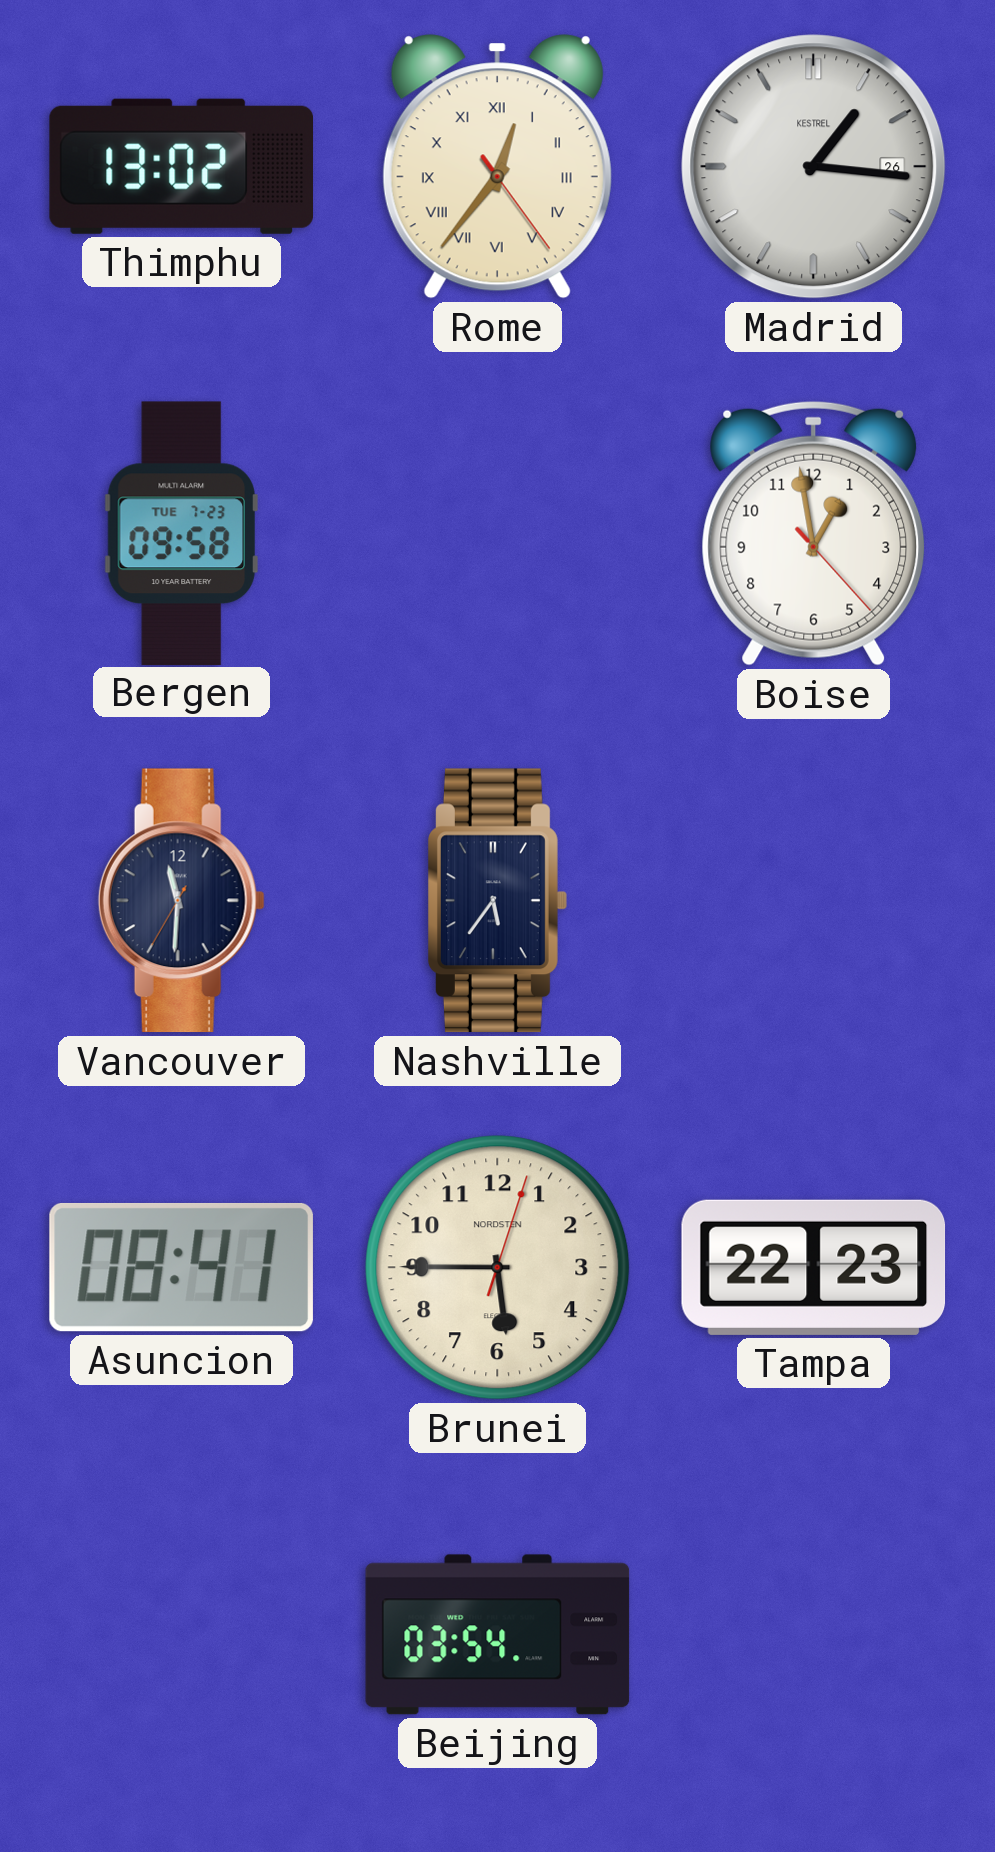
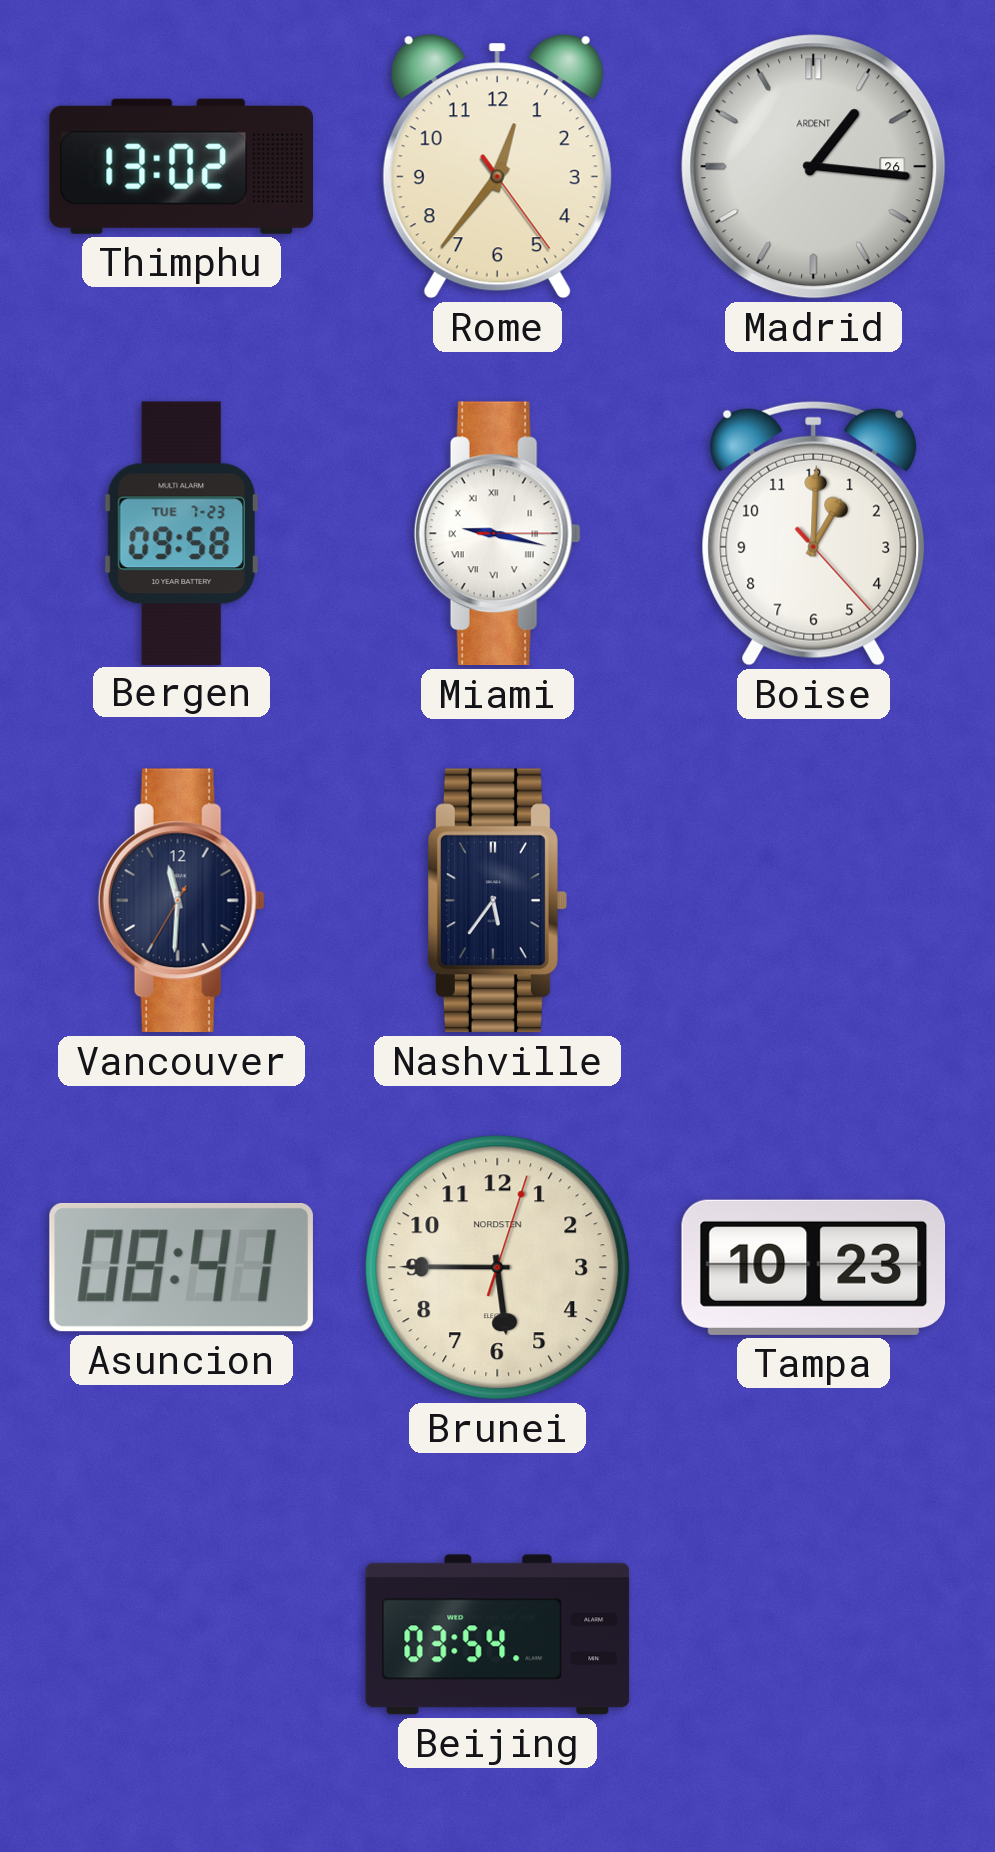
Rome numerals: Roman -> Arabic
Madrid brand: KESTREL -> ARDENT
Miami: none -> 9:17
Boise: 12:58 -> 1:00
Tampa: 22:23 -> 10:23
